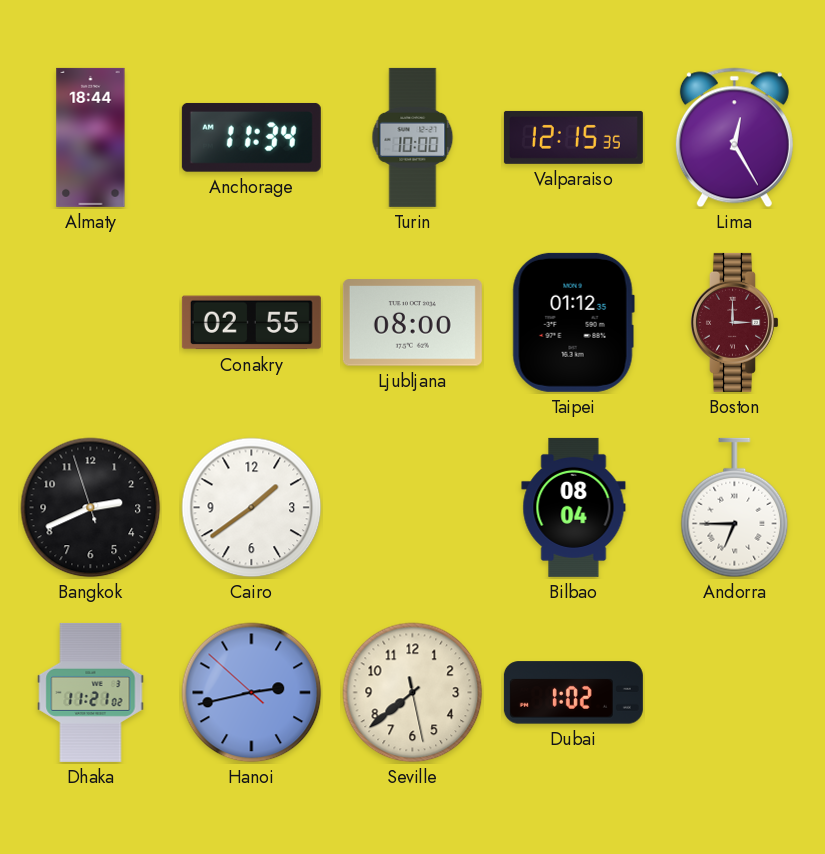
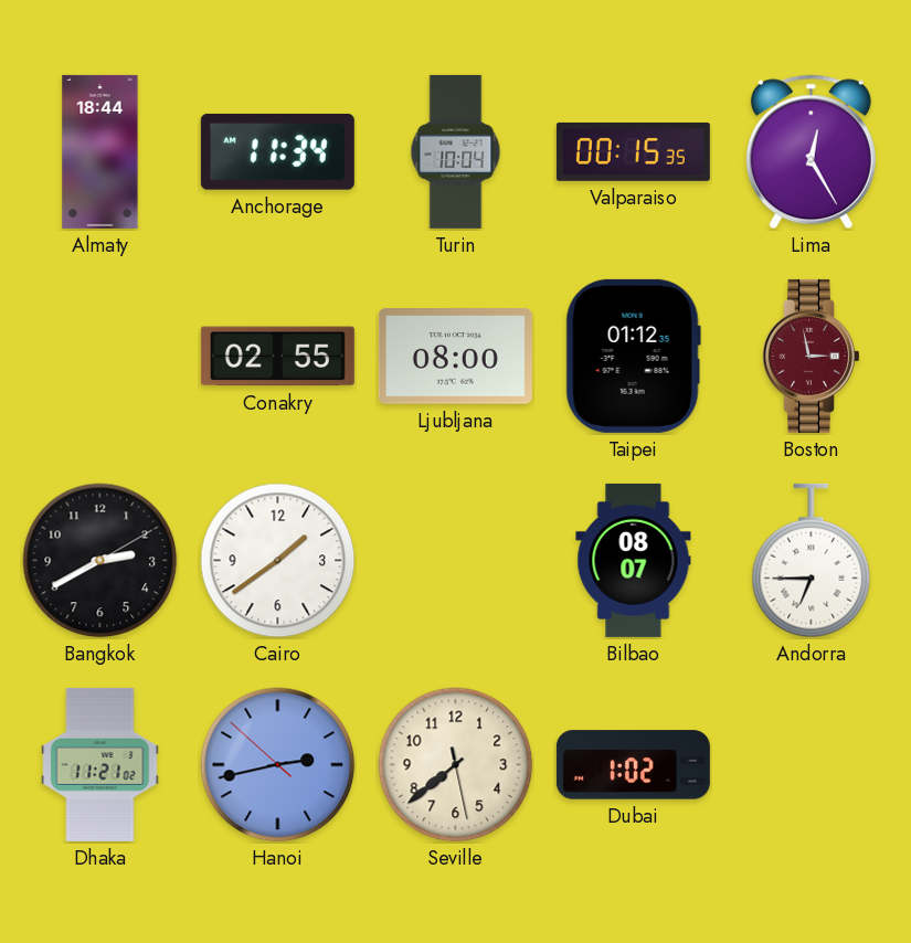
Turin: 10:00 -> 10:04
Valparaiso: 12:15 -> 00:15
Boston: 3:00 -> 2:58
Bangkok: 2:40:57 -> 2:40:10
Bilbao: 08:04 -> 08:07
